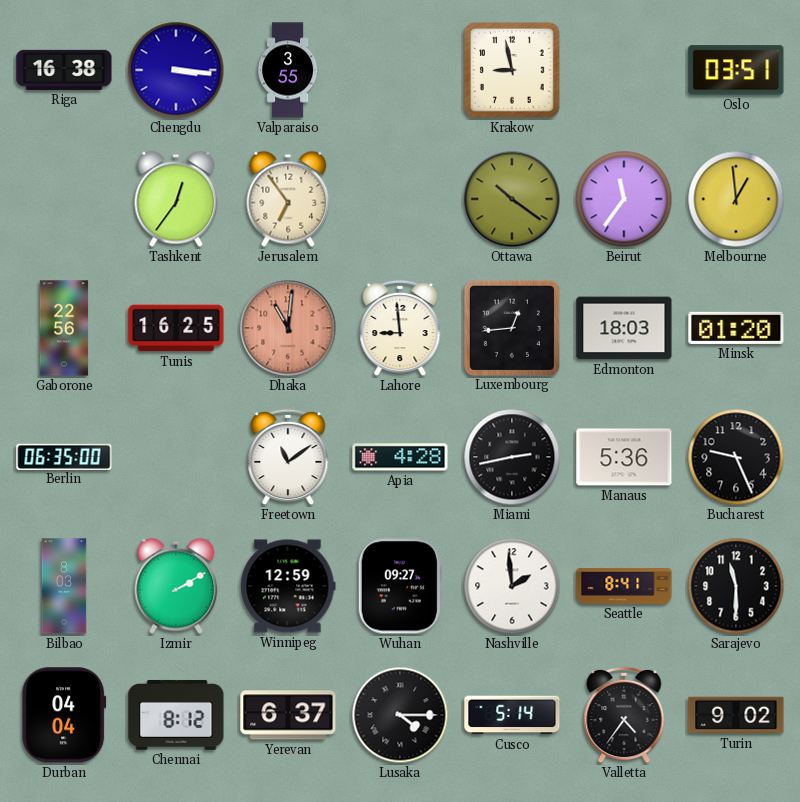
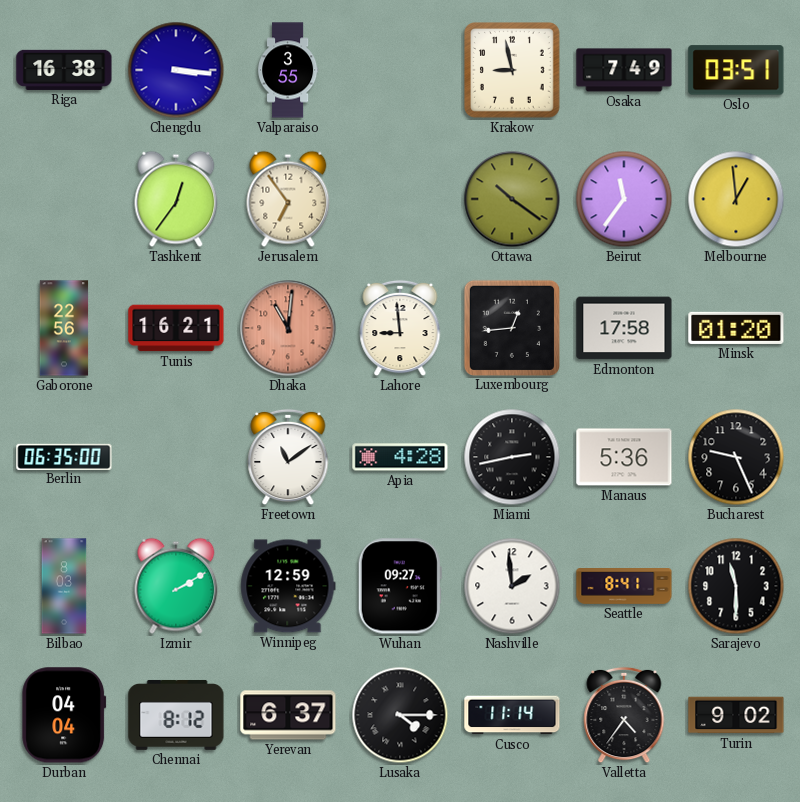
Osaka: none -> 7:49
Tunis: 16:25 -> 16:21
Edmonton: 18:03 -> 17:58
Cusco: 5:14 -> 11:14
